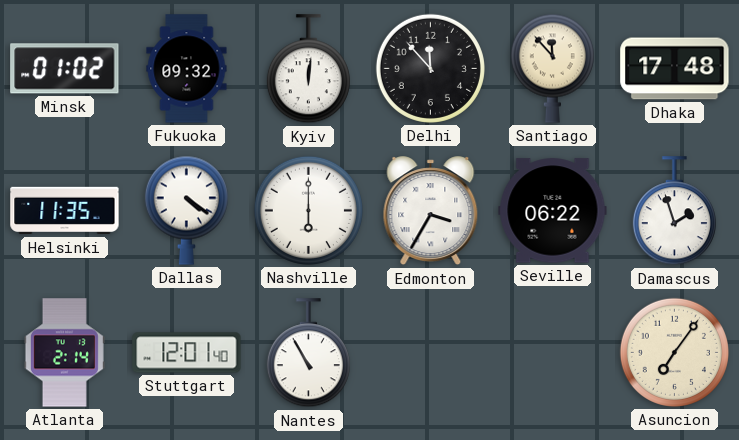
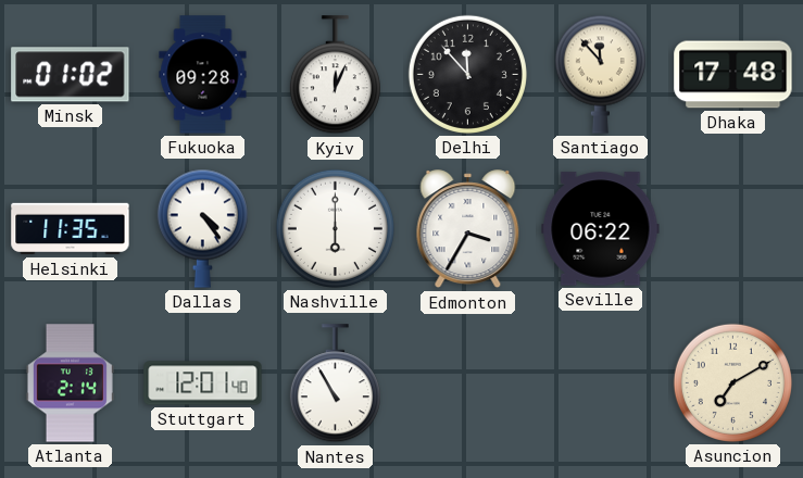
Fukuoka: 09:32 -> 09:28
Kyiv: 12:01 -> 12:04
Dallas: 4:21 -> 4:24
Damascus: 1:57 -> none
Asuncion: 7:06 -> 7:10
